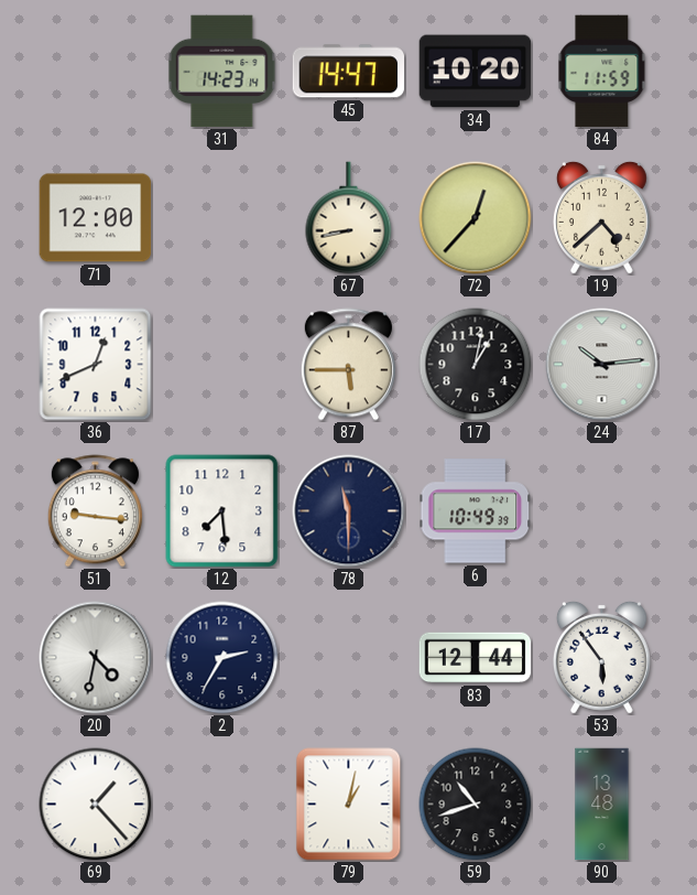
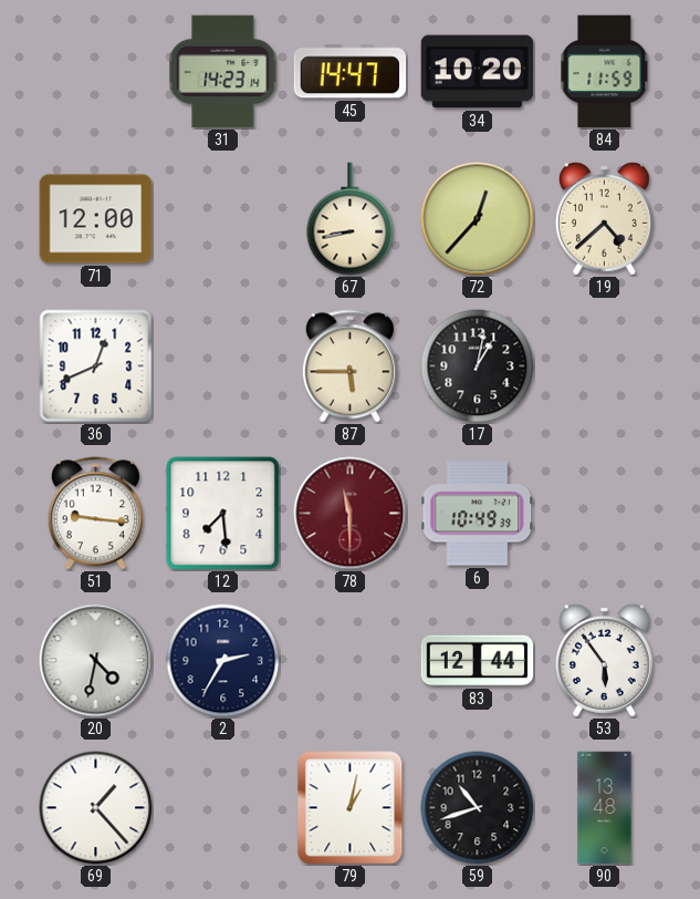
24: 10:14 -> none
78 dial: navy -> burgundy
